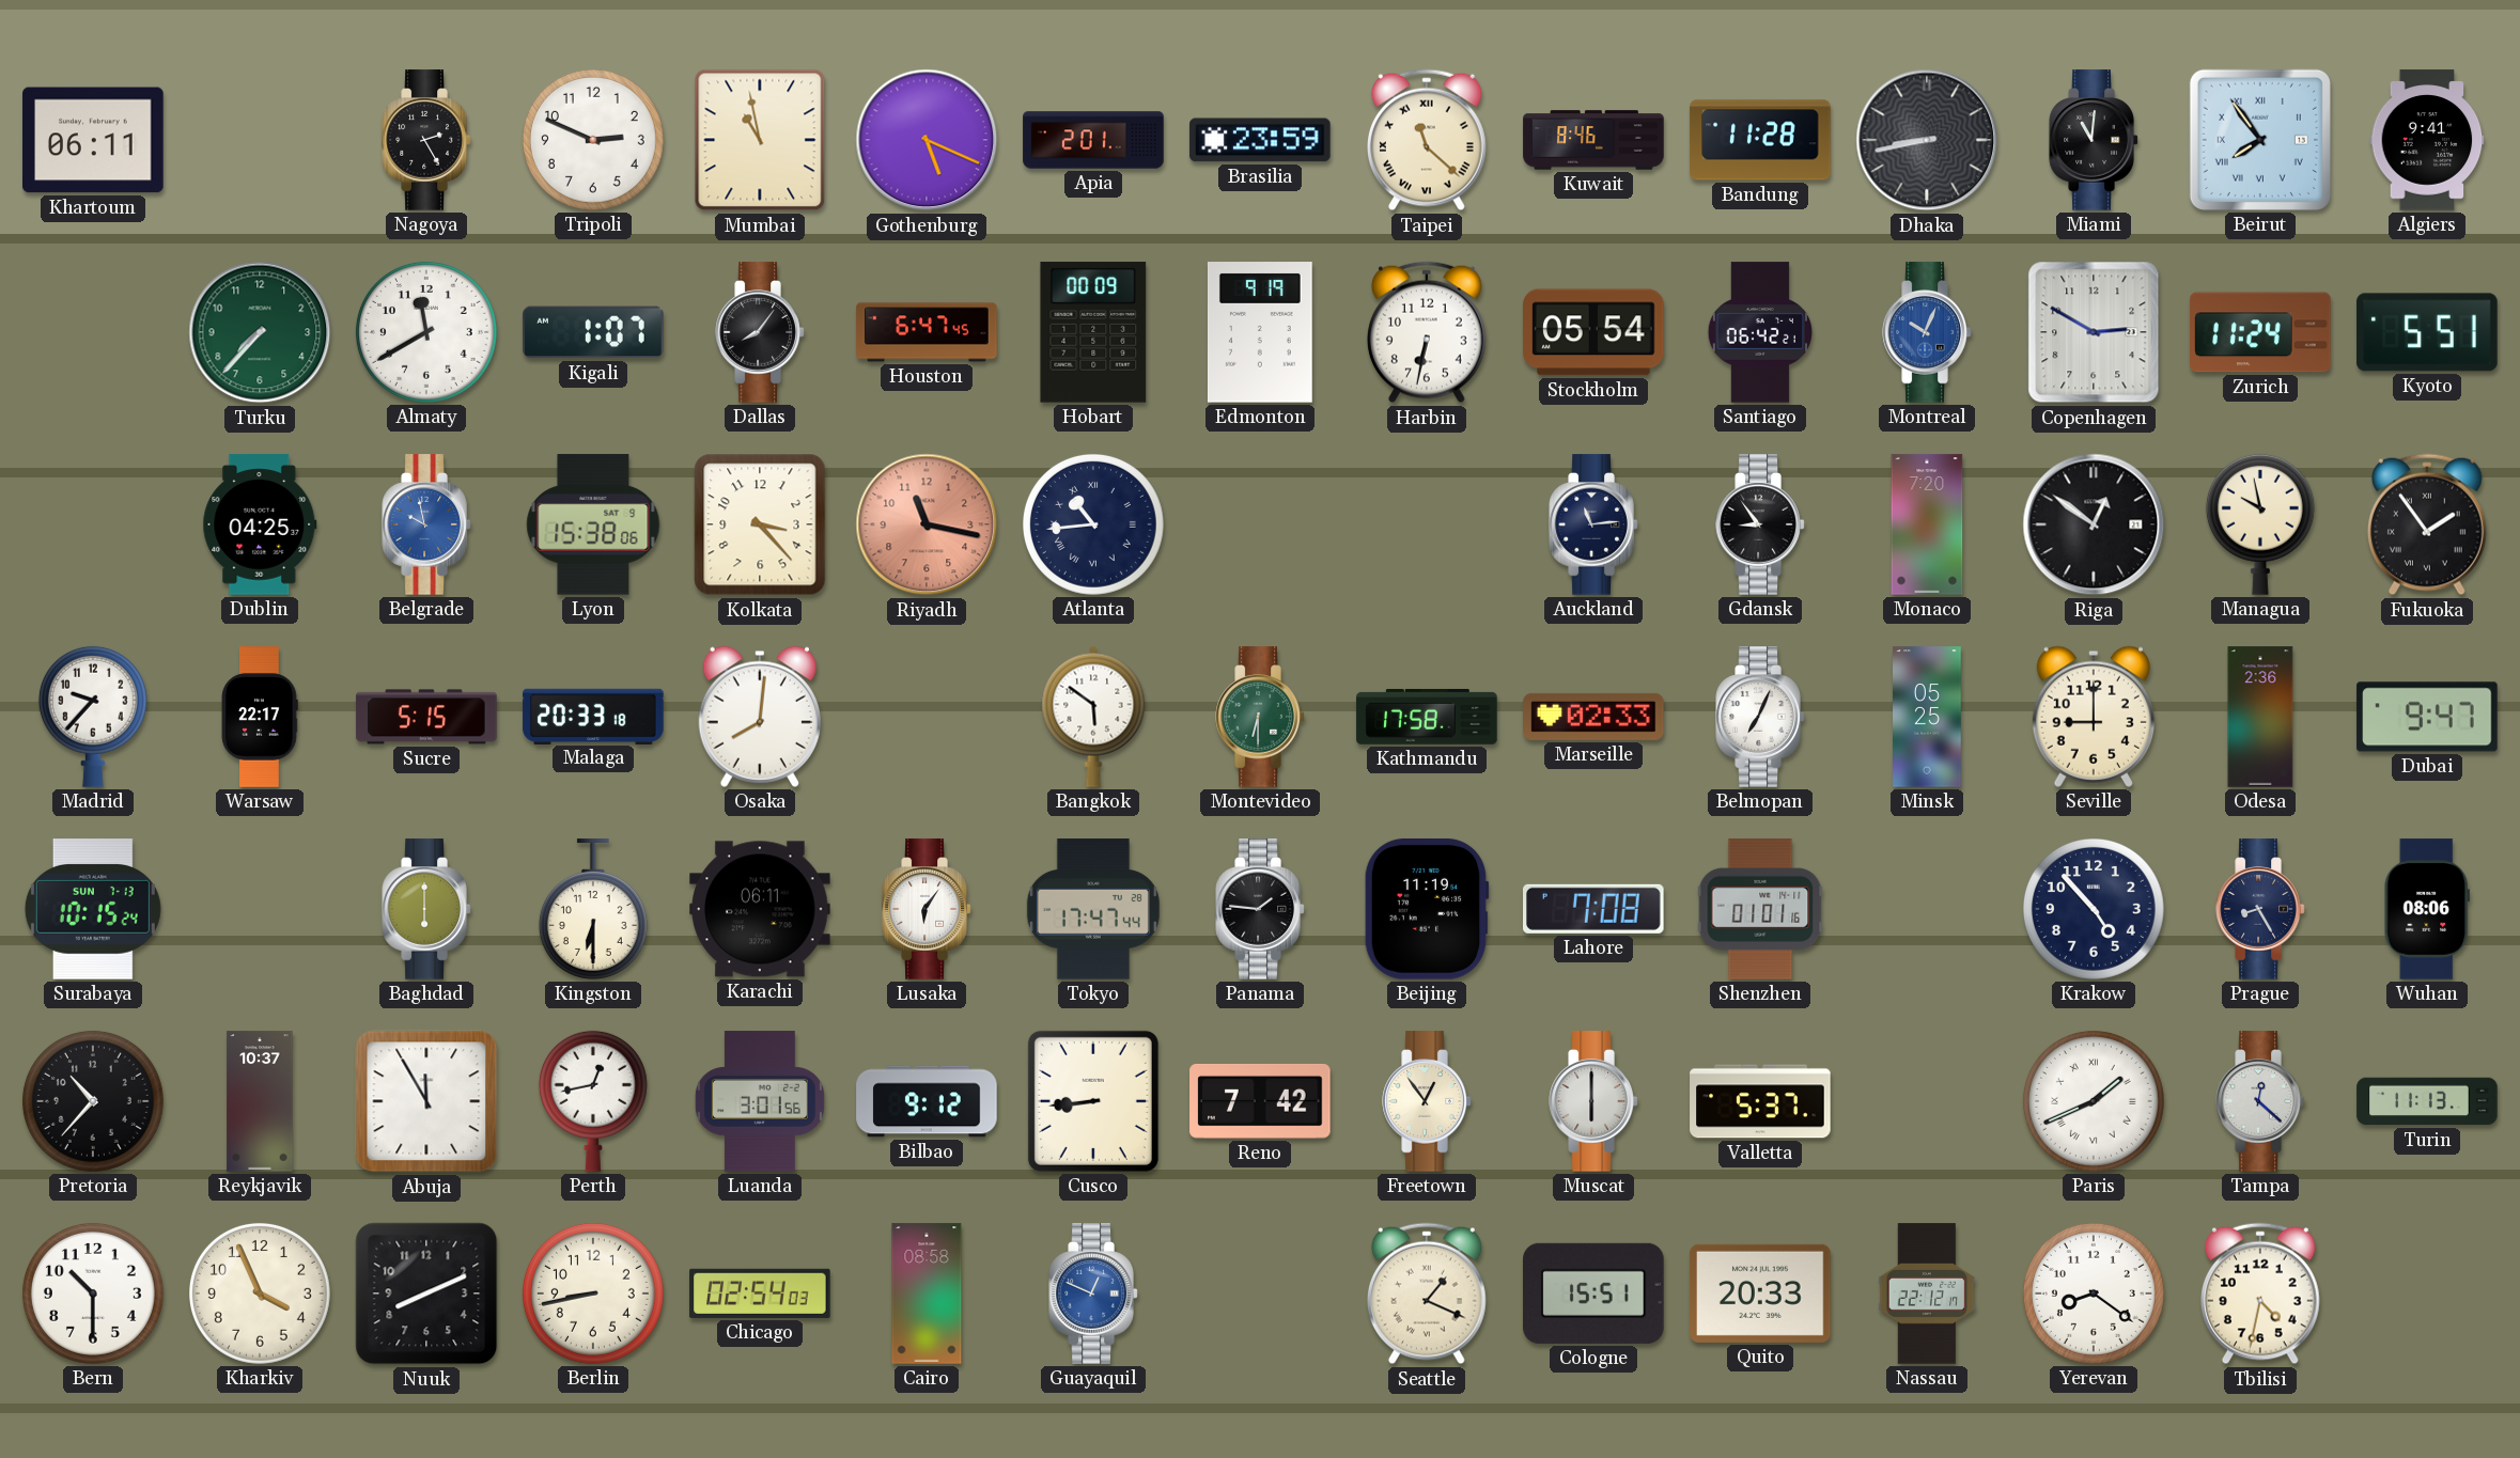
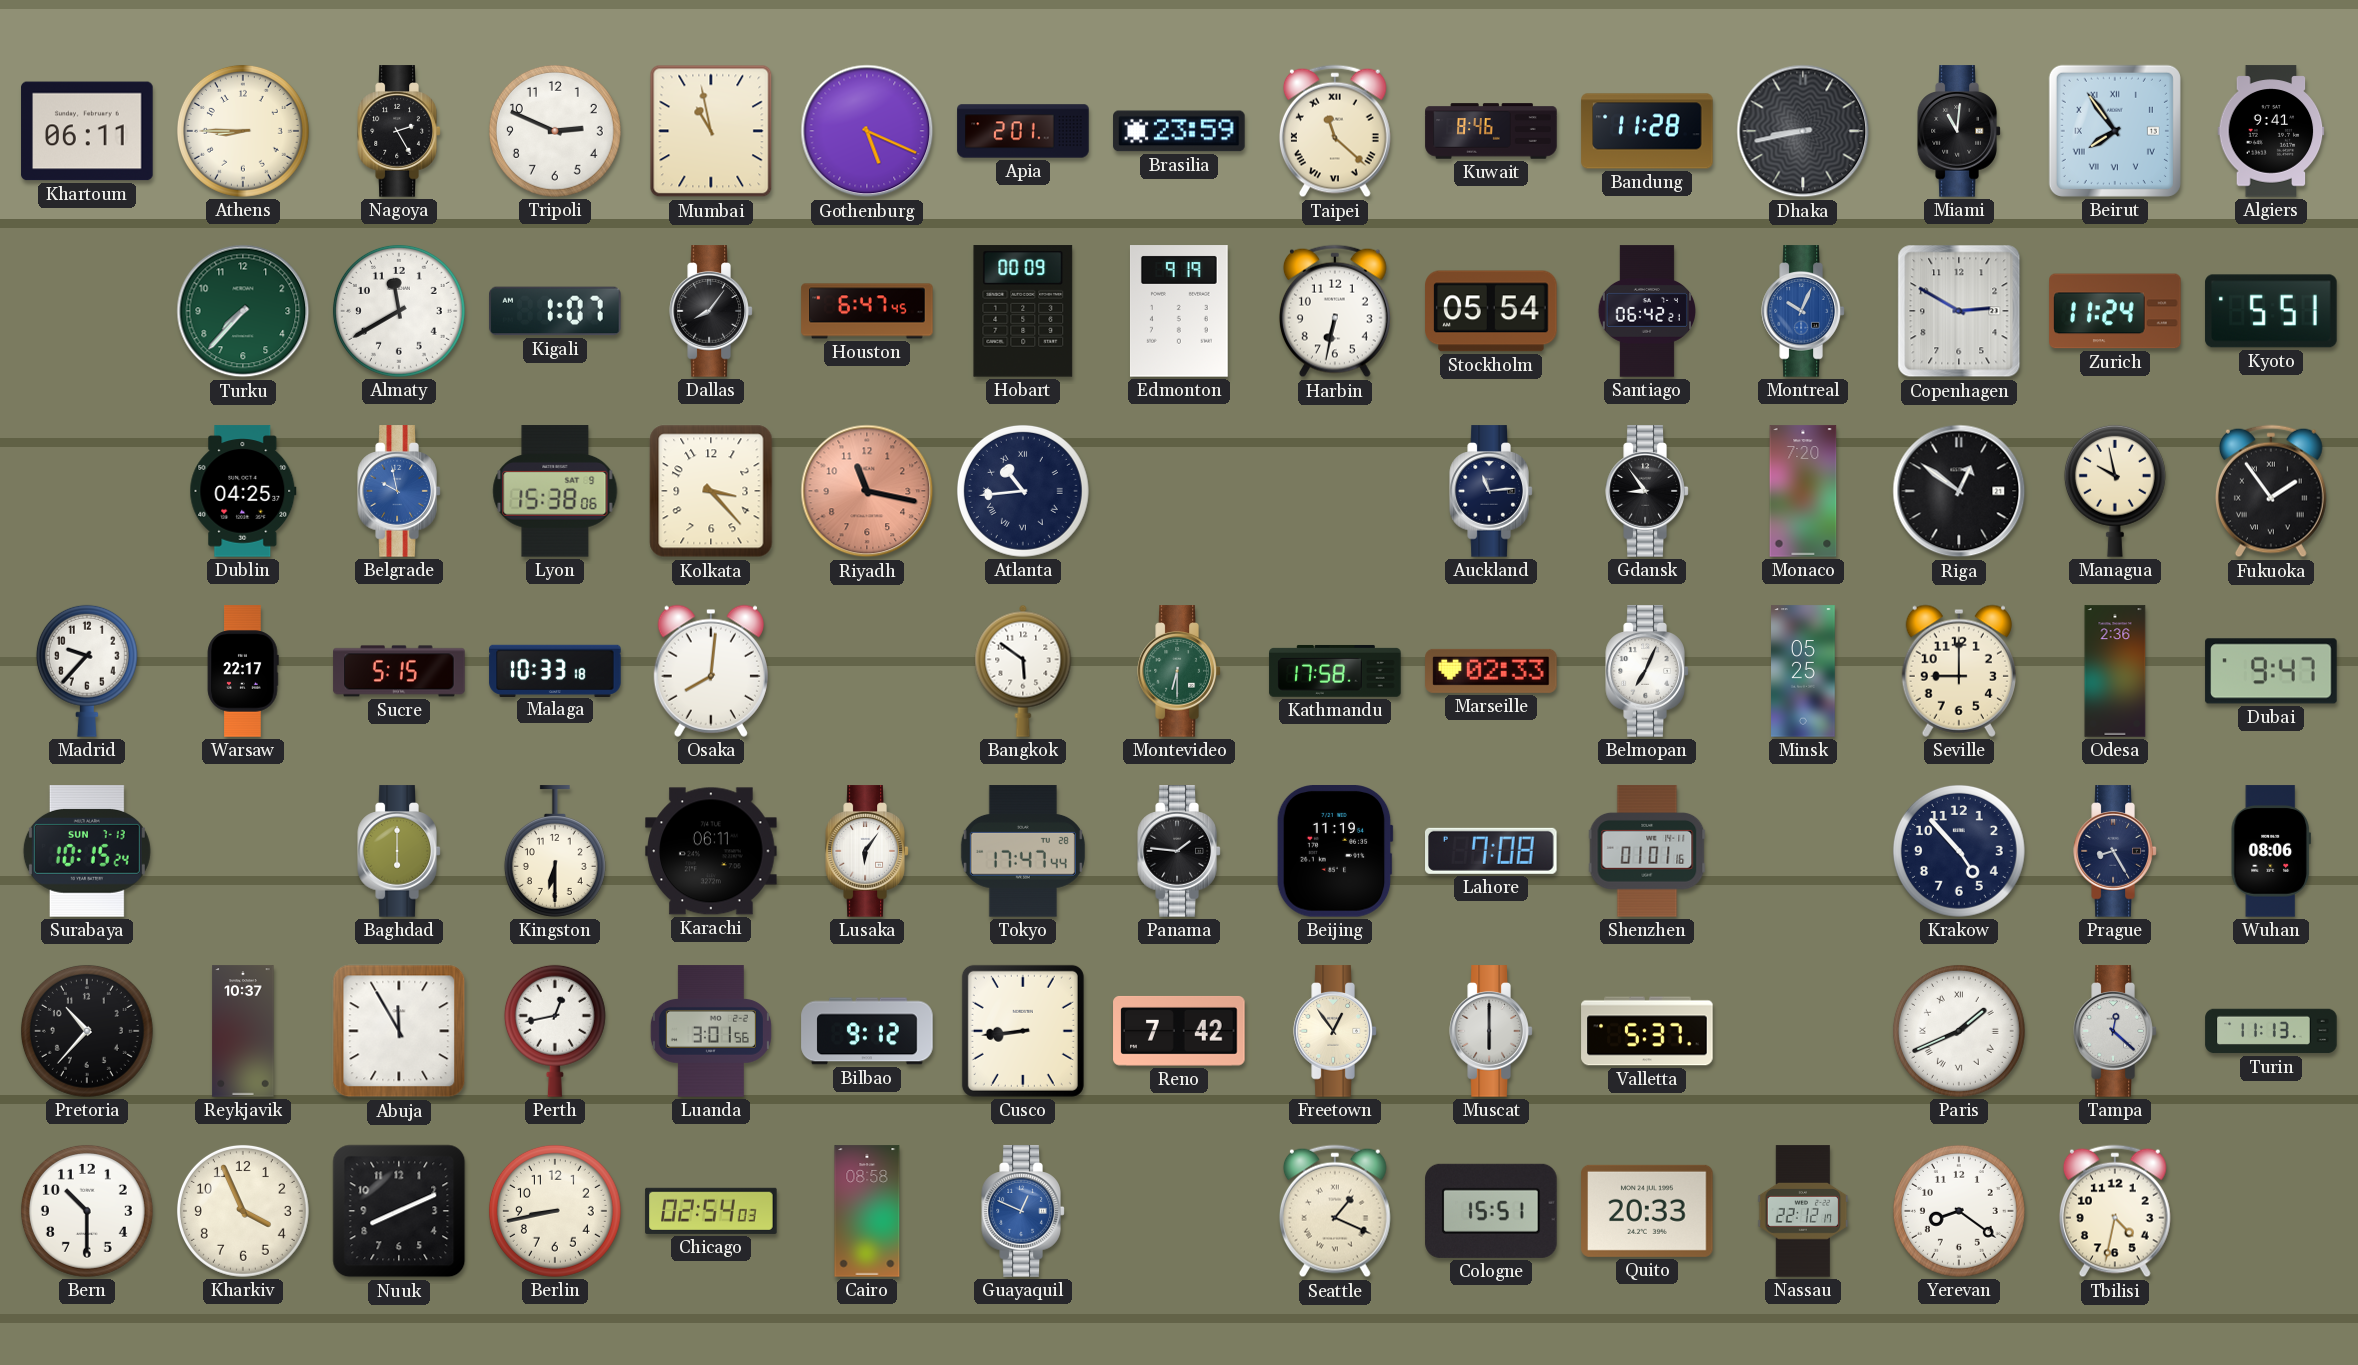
Athens: none -> 8:45
Malaga: 20:33 -> 10:33
